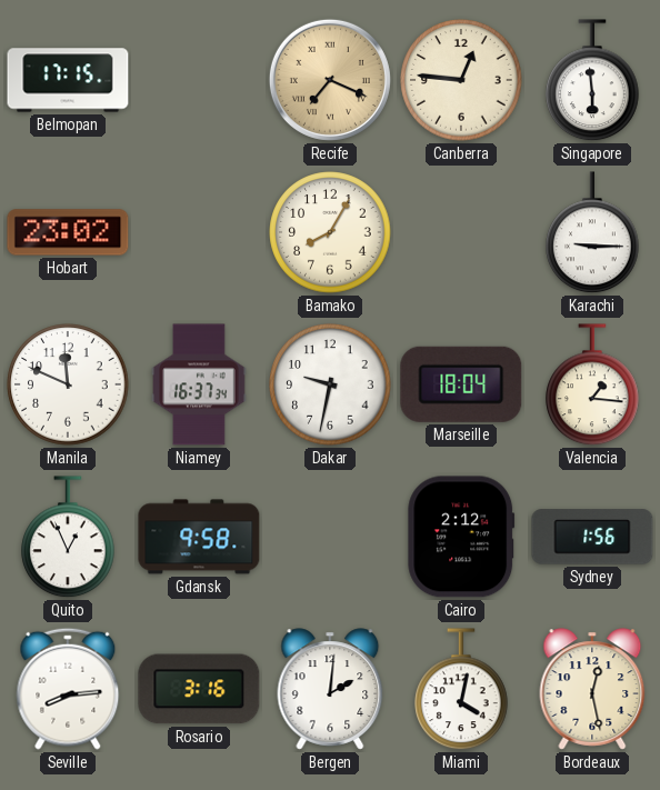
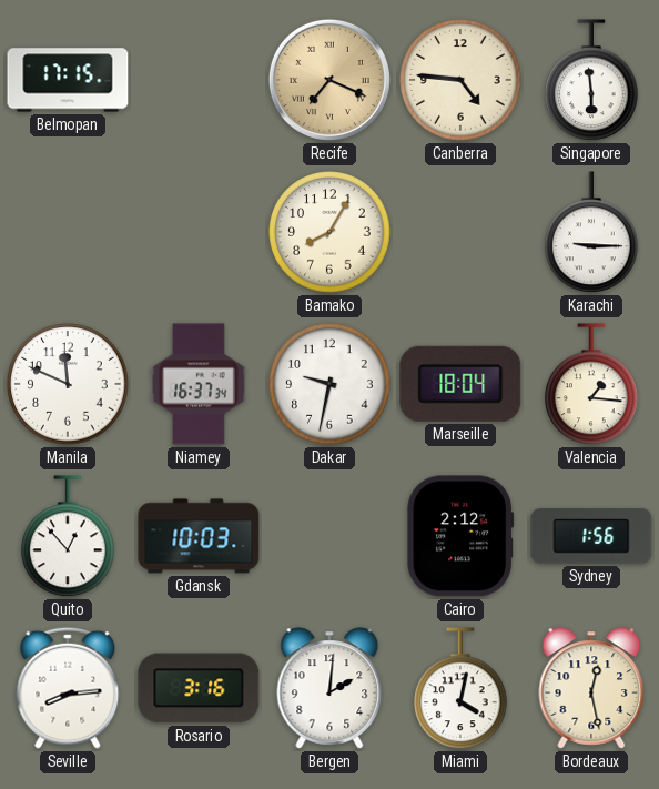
Canberra: 12:46 -> 4:46
Hobart: 23:02 -> none
Quito: 12:56 -> 12:53
Gdansk: 9:58 -> 10:03
